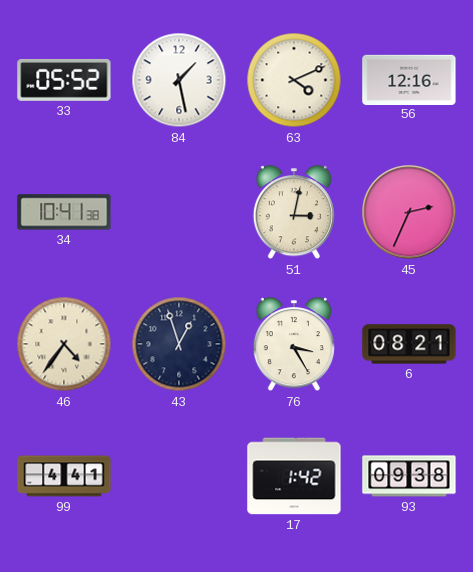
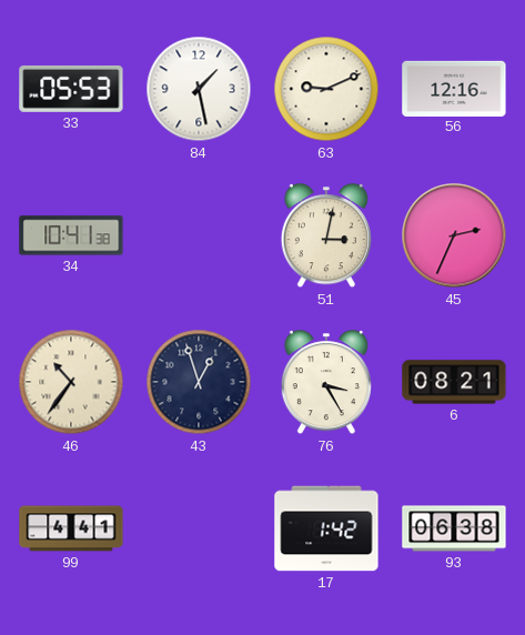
33: 05:52 -> 05:53
63: 4:11 -> 9:11
46: 4:36 -> 10:36
93: 09:38 -> 06:38
